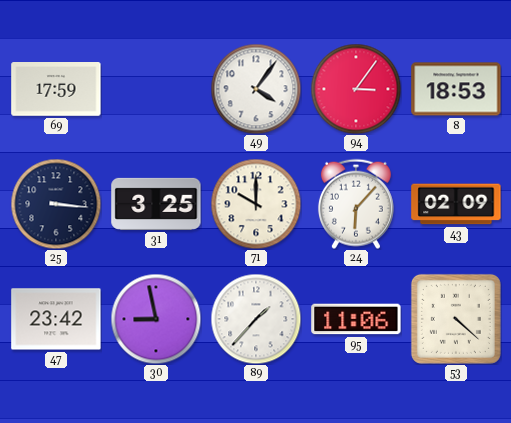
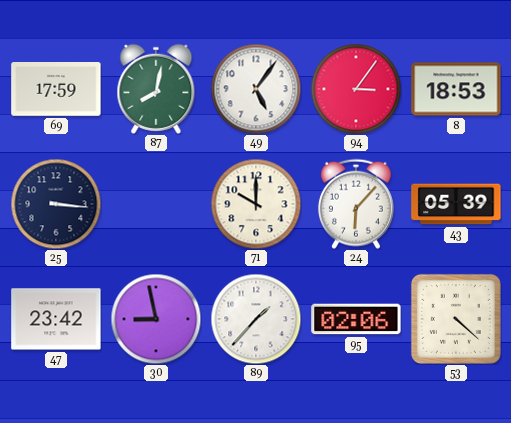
87: none -> 8:02
49: 4:06 -> 5:06
31: 3:25 -> none
43: 02:09 -> 05:39
95: 11:06 -> 02:06
